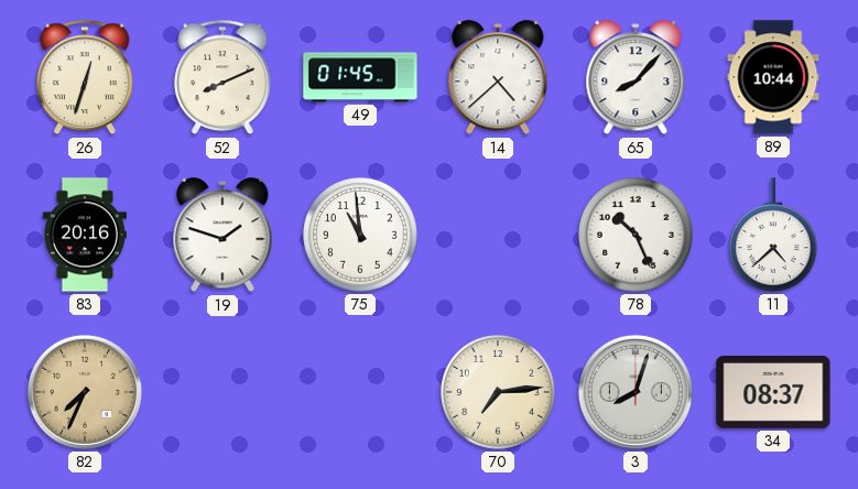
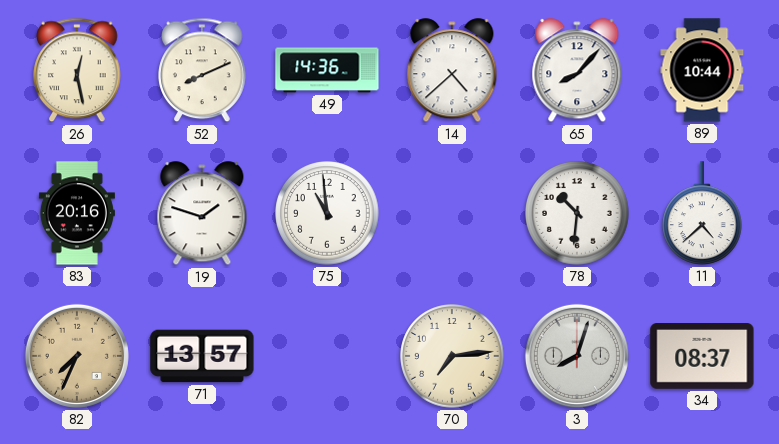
26: 12:33 -> 12:28
49: 01:45 -> 14:36
78: 10:26 -> 10:31
71: none -> 13:57
